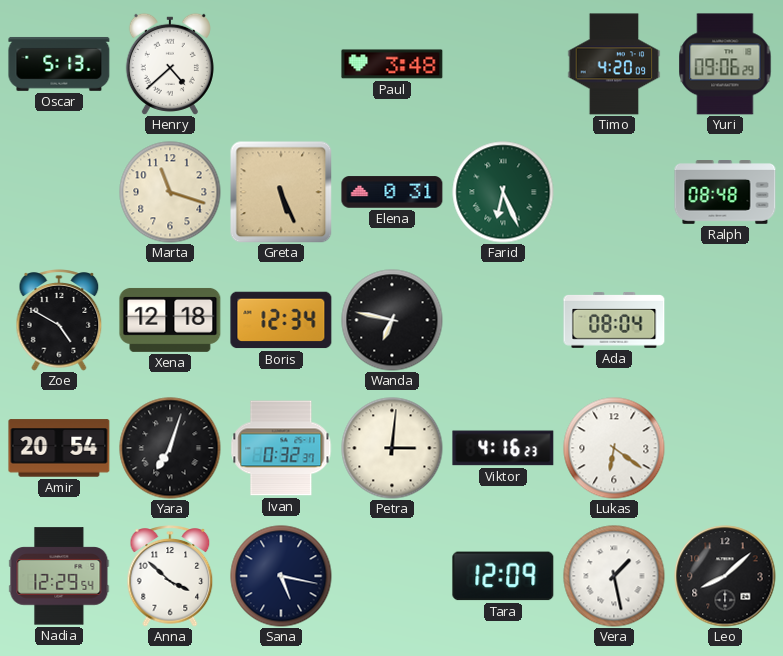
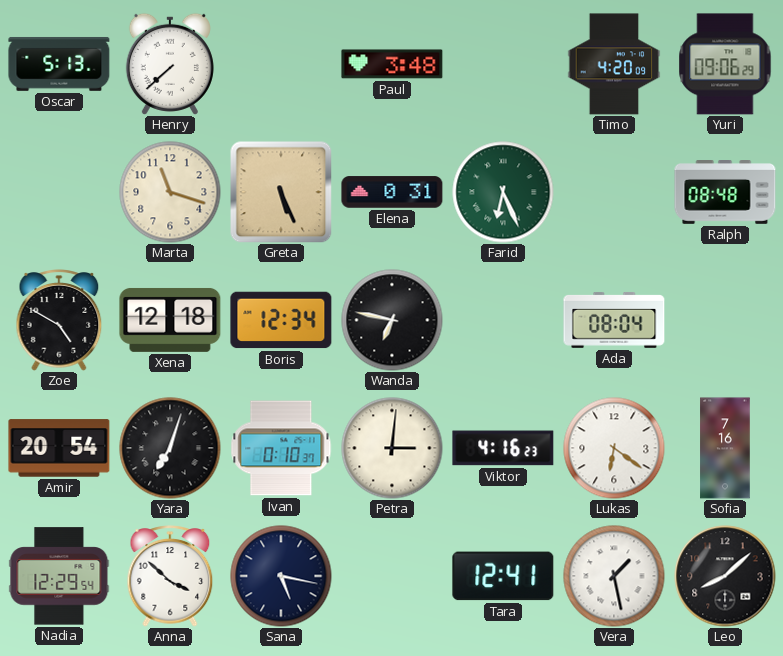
Henry: 4:38 -> 7:38
Ivan: 0:32 -> 0:10
Sofia: none -> 7:16
Tara: 12:09 -> 12:41
